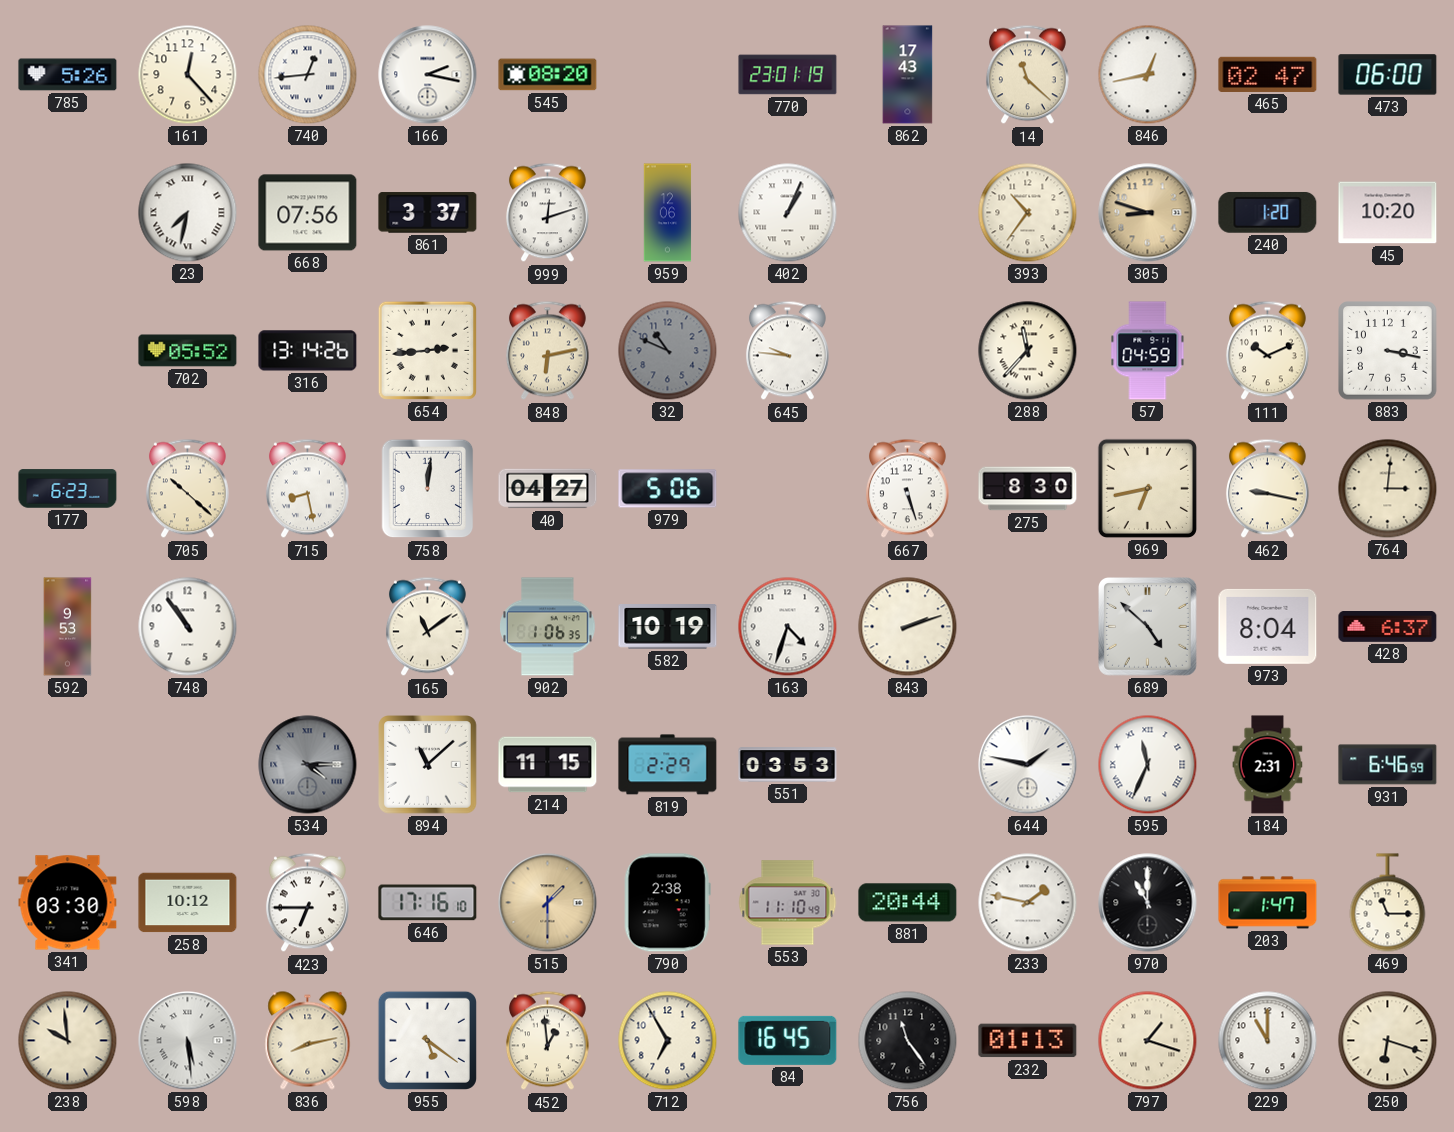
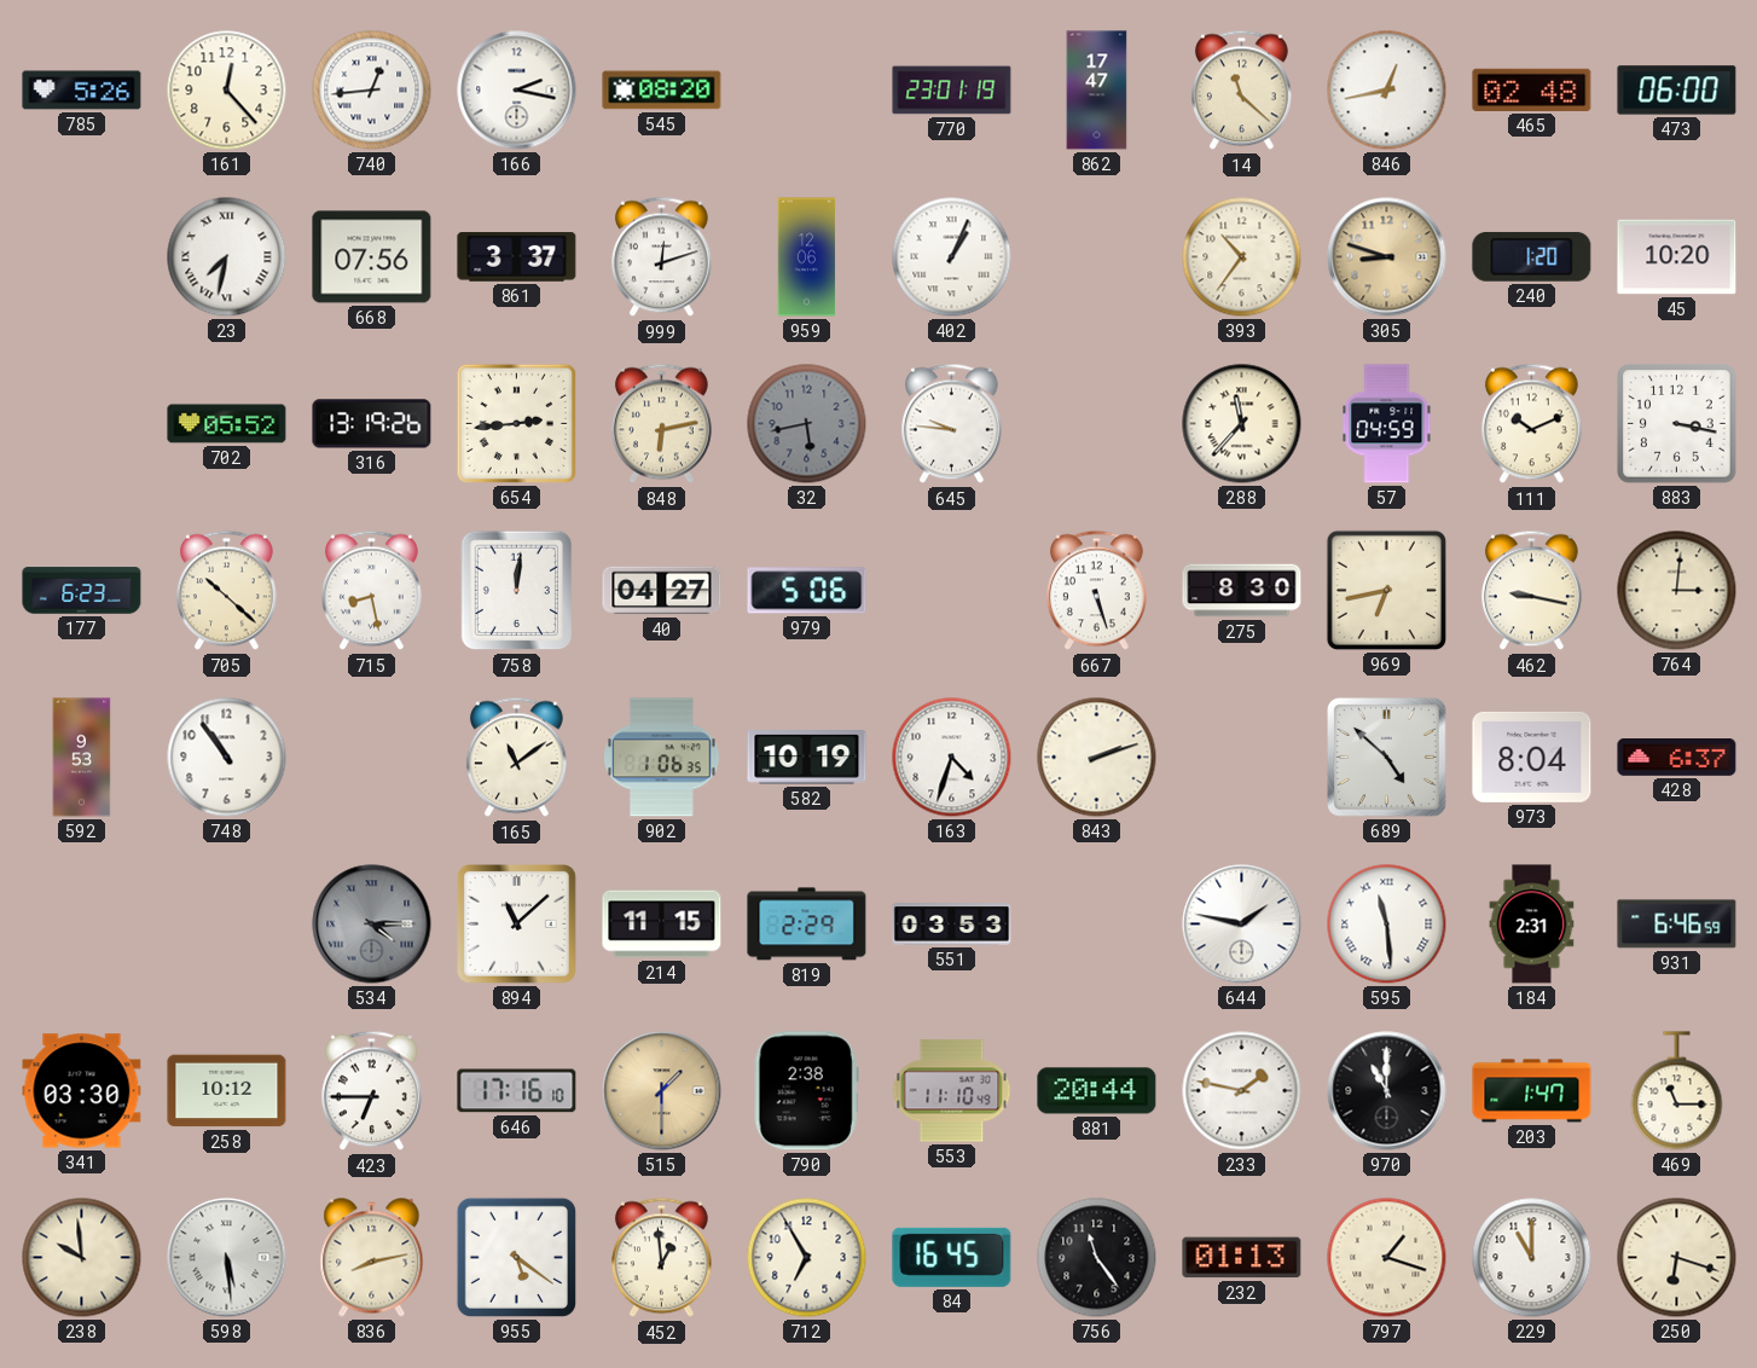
862: 17:43 -> 17:47
465: 02:47 -> 02:48
316: 13:14 -> 13:19
32: 10:49 -> 5:43
595: 11:34 -> 11:29
